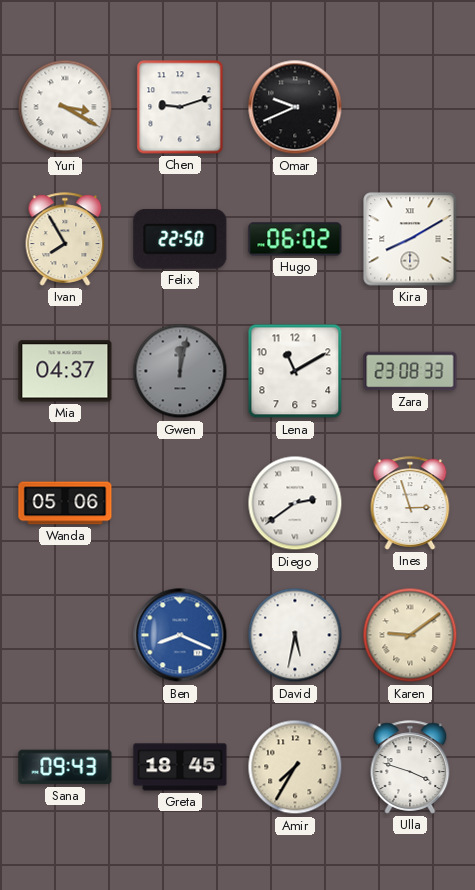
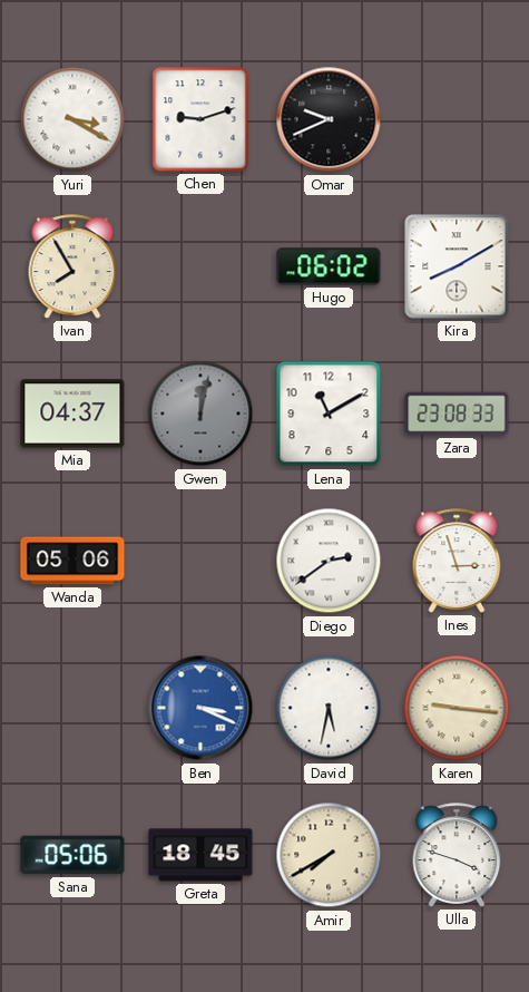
Felix: 22:50 -> none
Ben: 8:19 -> 3:19
Karen: 9:09 -> 9:16
Sana: 09:43 -> 05:06
Amir: 7:35 -> 7:40
